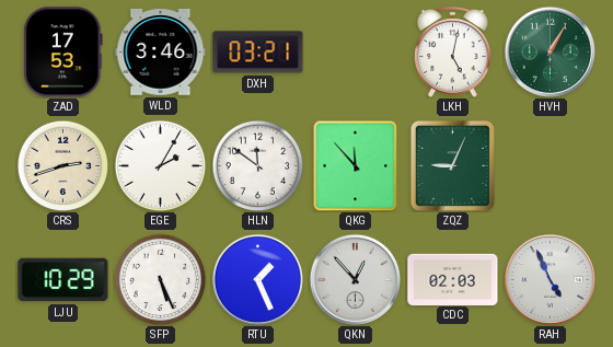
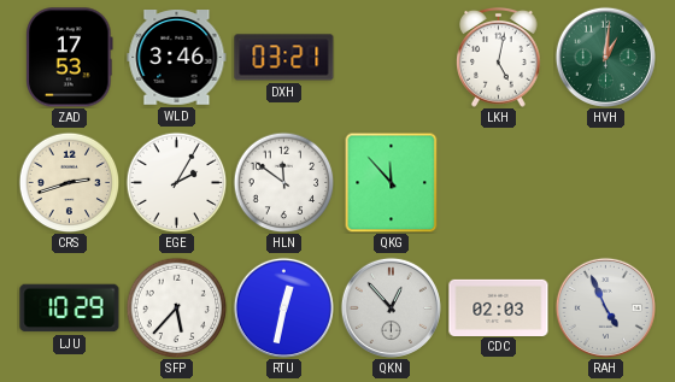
HVH: 1:05 -> 1:01
ZQZ: 9:04 -> none
SFP: 5:26 -> 5:37
RTU: 1:26 -> 12:32
